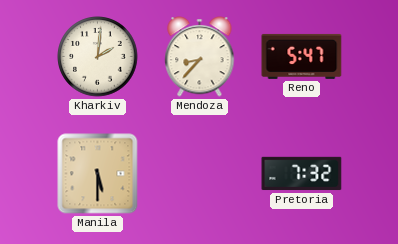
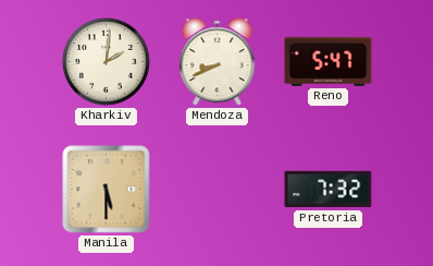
Mendoza: 8:37 -> 8:41
